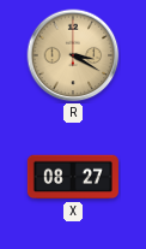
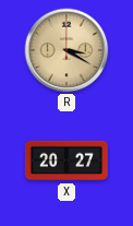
X: 08:27 -> 20:27
